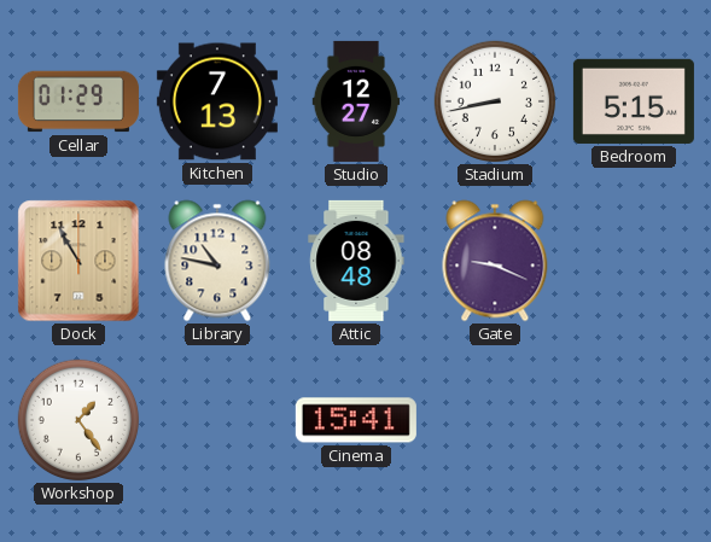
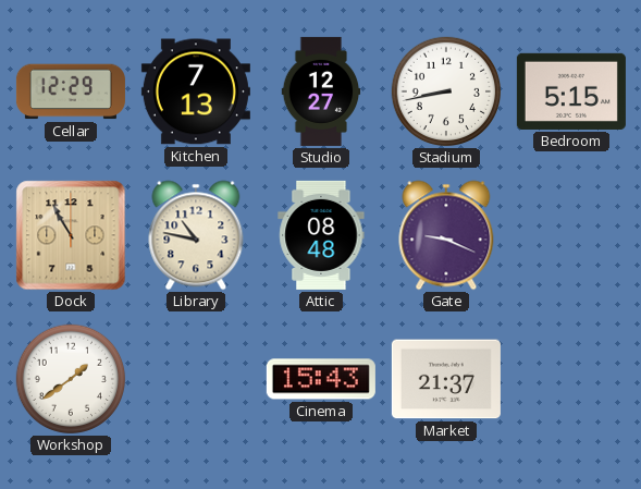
Cellar: 01:29 -> 12:29
Workshop: 1:24 -> 1:39
Cinema: 15:41 -> 15:43
Market: none -> 21:37
